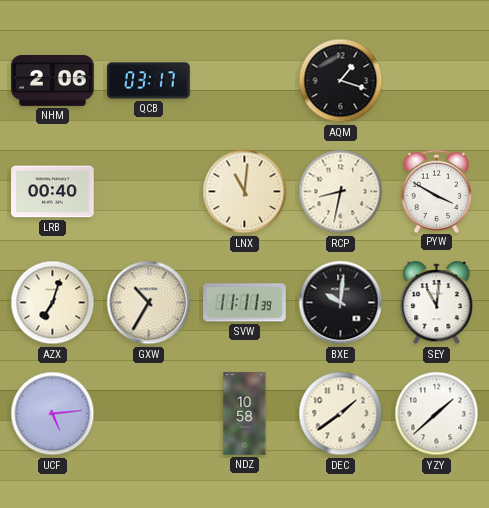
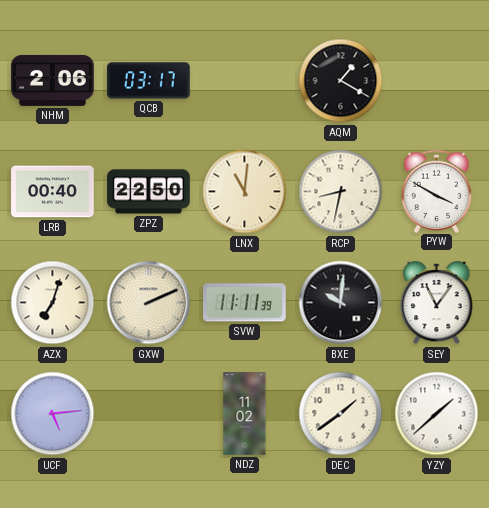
AQM: 1:18 -> 1:20
ZPZ: none -> 22:50
GXW: 10:35 -> 2:11
SEY: 11:01 -> 11:06
NDZ: 10:58 -> 11:02
